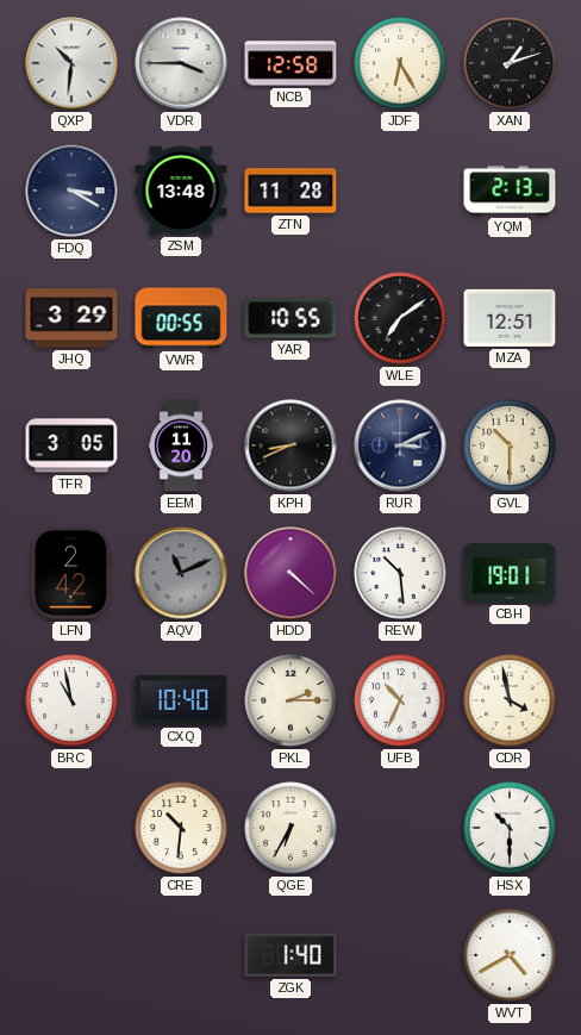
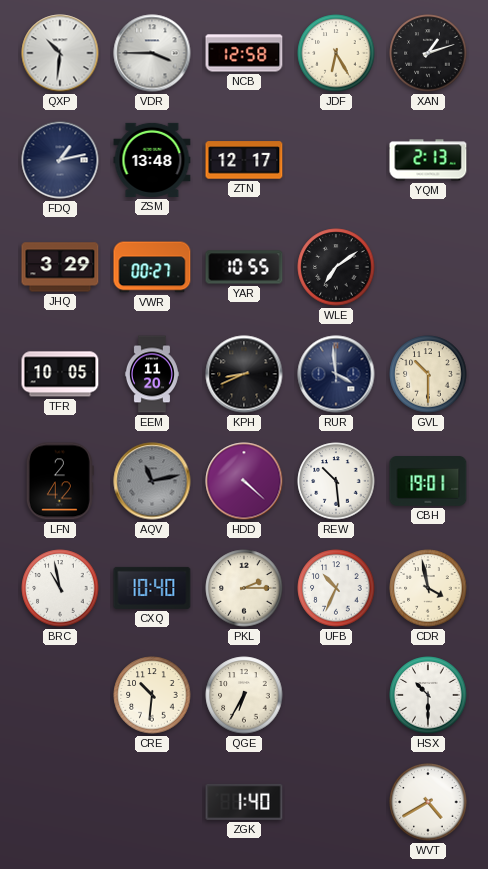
FDQ: 3:20 -> 1:13
ZTN: 11:28 -> 12:17
VWR: 00:55 -> 00:27
MZA: 12:51 -> none
TFR: 3:05 -> 10:05
RUR: 3:11 -> 3:59
AQV: 11:11 -> 11:13
